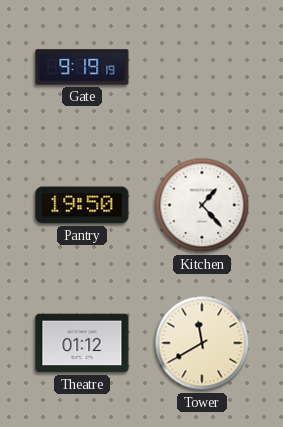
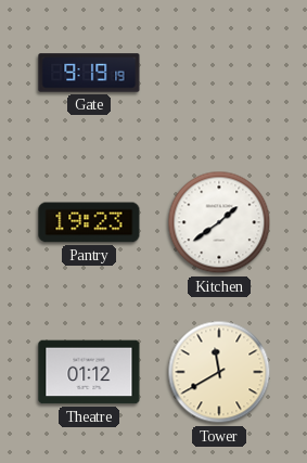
Pantry: 19:50 -> 19:23
Kitchen: 1:23 -> 1:39
